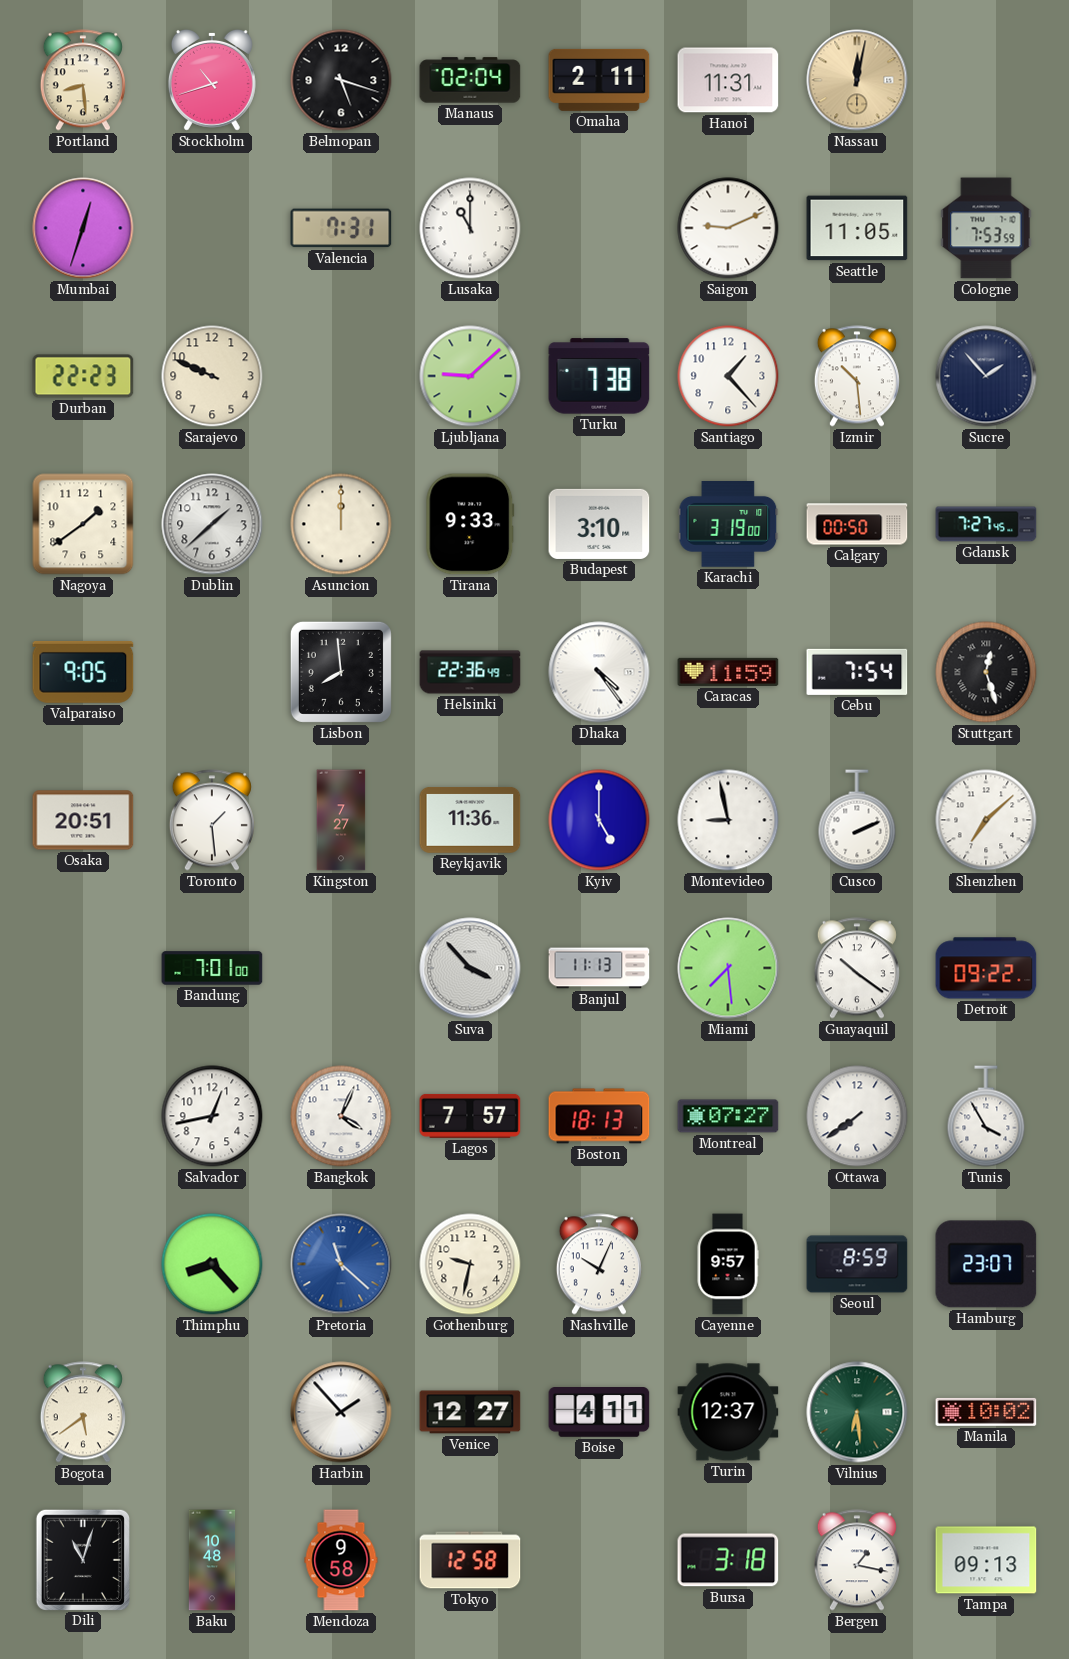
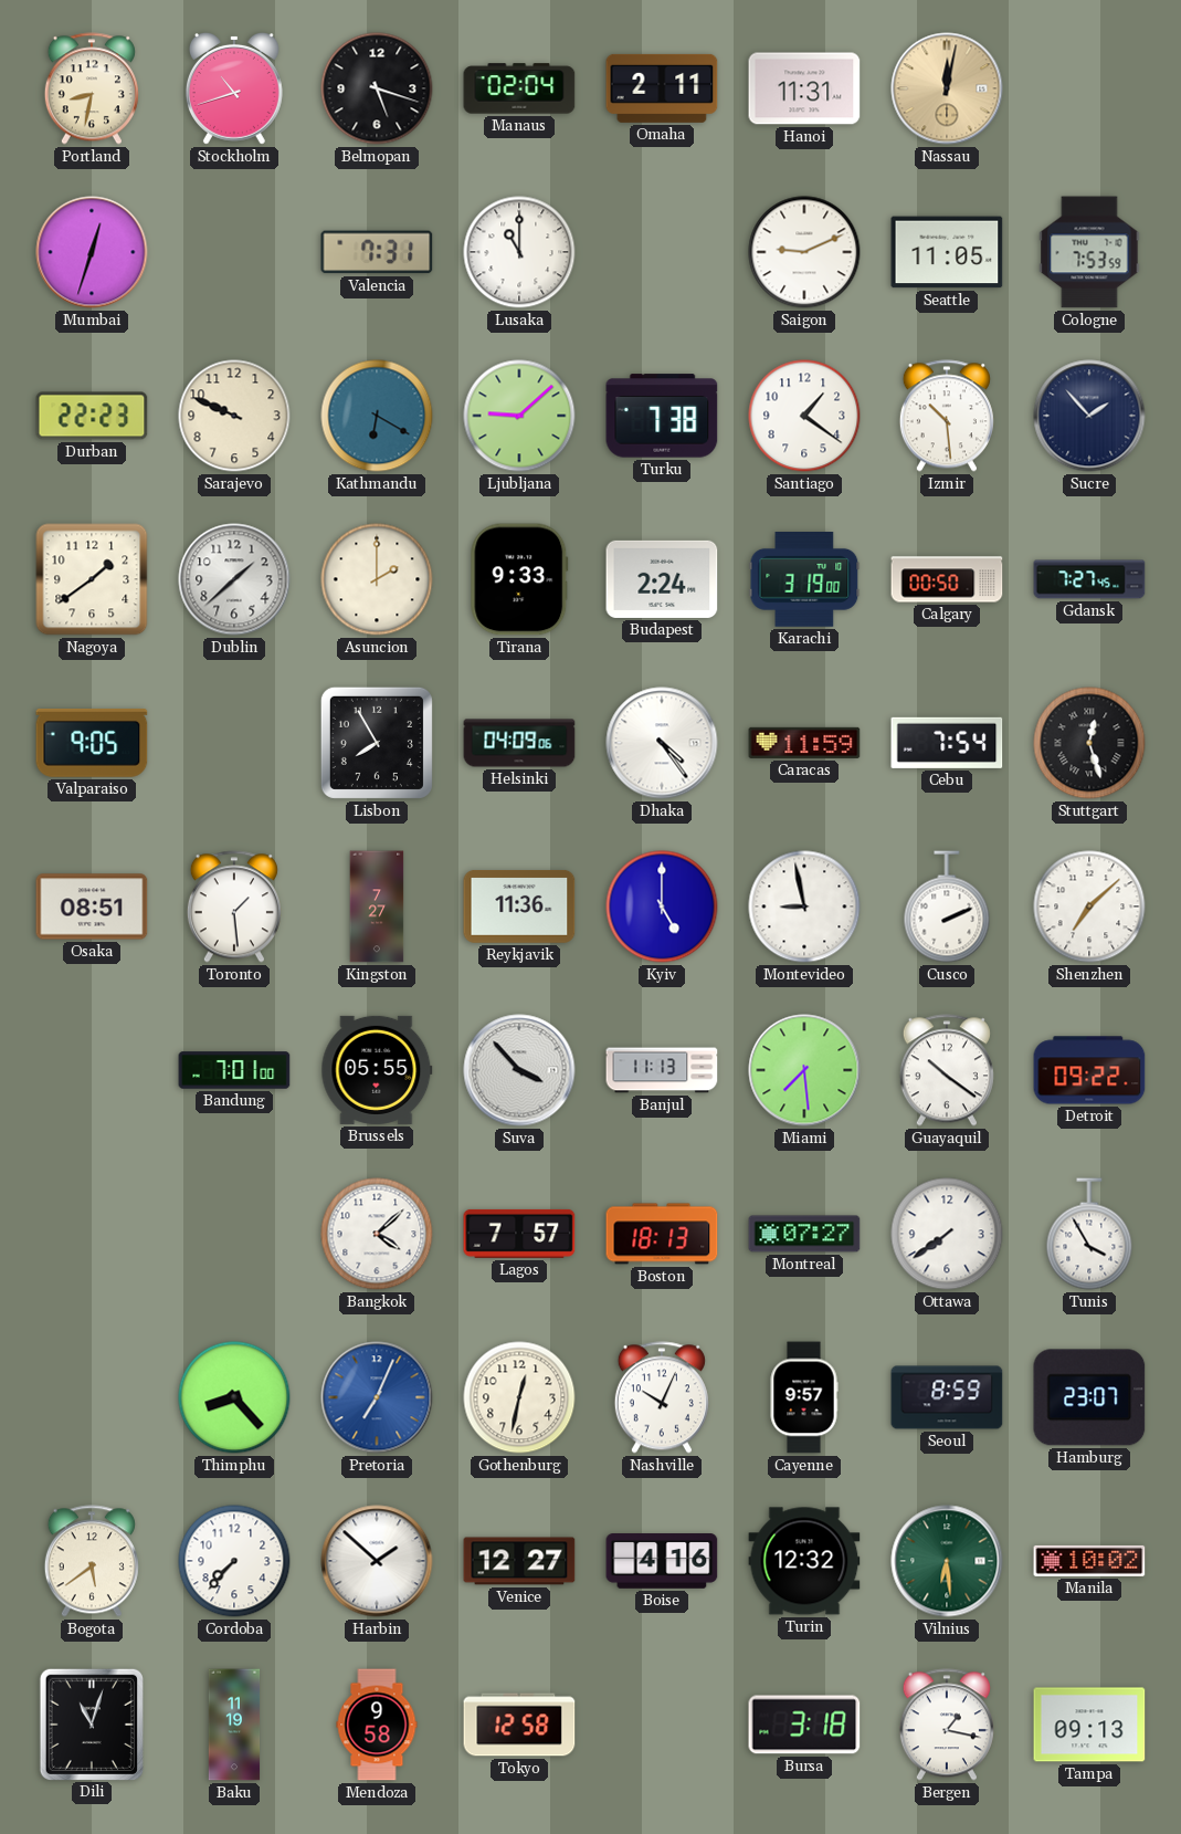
Portland: 8:29 -> 8:32
Kathmandu: none -> 6:20
Santiago: 1:23 -> 1:21
Asuncion: 12:00 -> 2:00
Budapest: 3:10 -> 2:24
Lisbon: 7:59 -> 7:55
Helsinki: 22:36 -> 04:09
Osaka: 20:51 -> 08:51
Brussels: none -> 05:55
Salvador: 12:43 -> none
Bangkok: 4:04 -> 4:08
Pretoria: 11:22 -> 7:04
Gothenburg: 9:32 -> 12:32
Cordoba: none -> 7:37
Harbin: 1:53 -> 1:52
Boise: 4:11 -> 4:16
Turin: 12:37 -> 12:32
Baku: 10:48 -> 11:19
